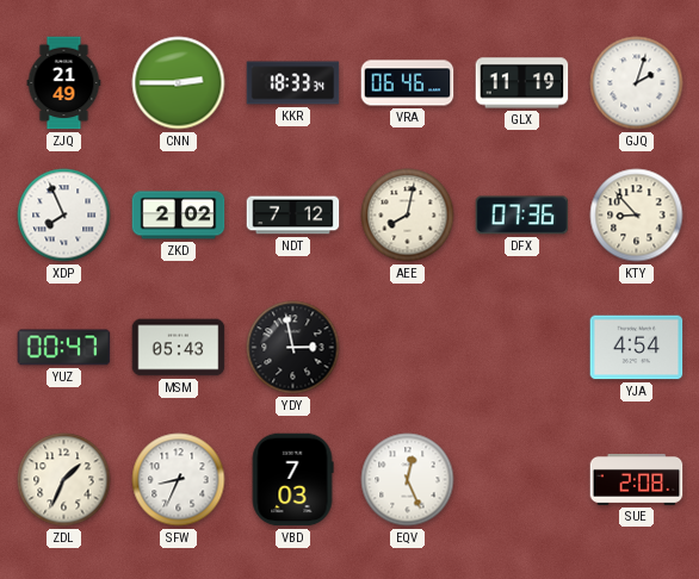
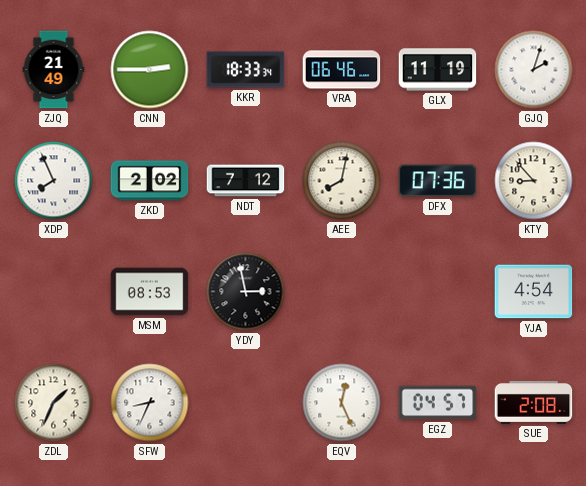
YUZ: 00:47 -> none
MSM: 05:43 -> 08:53
VBD: 7:03 -> none
EGZ: none -> 04:57
